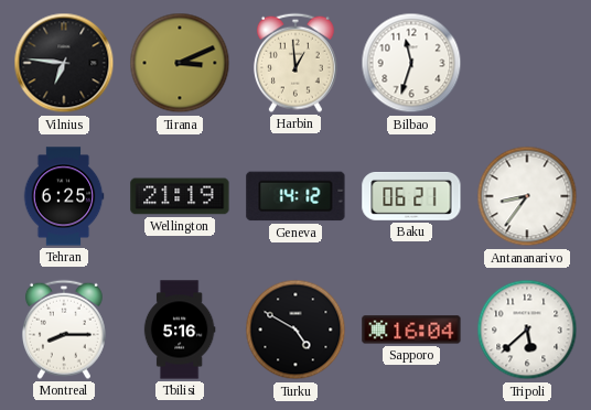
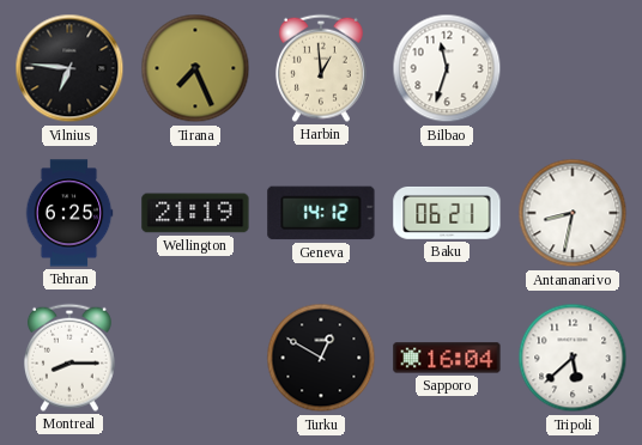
Tirana: 3:11 -> 7:26
Antananarivo: 8:36 -> 8:32
Tbilisi: 5:16 -> none
Turku: 4:50 -> 12:50
